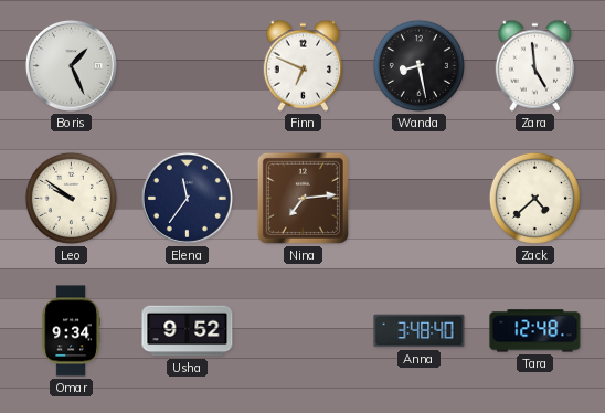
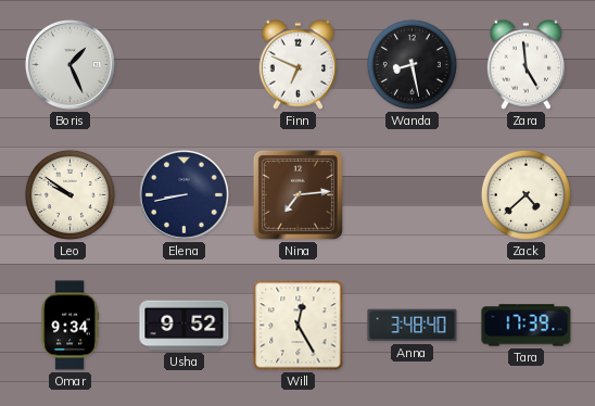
Elena: 11:36 -> 8:43
Will: none -> 12:25
Tara: 12:48 -> 17:39
